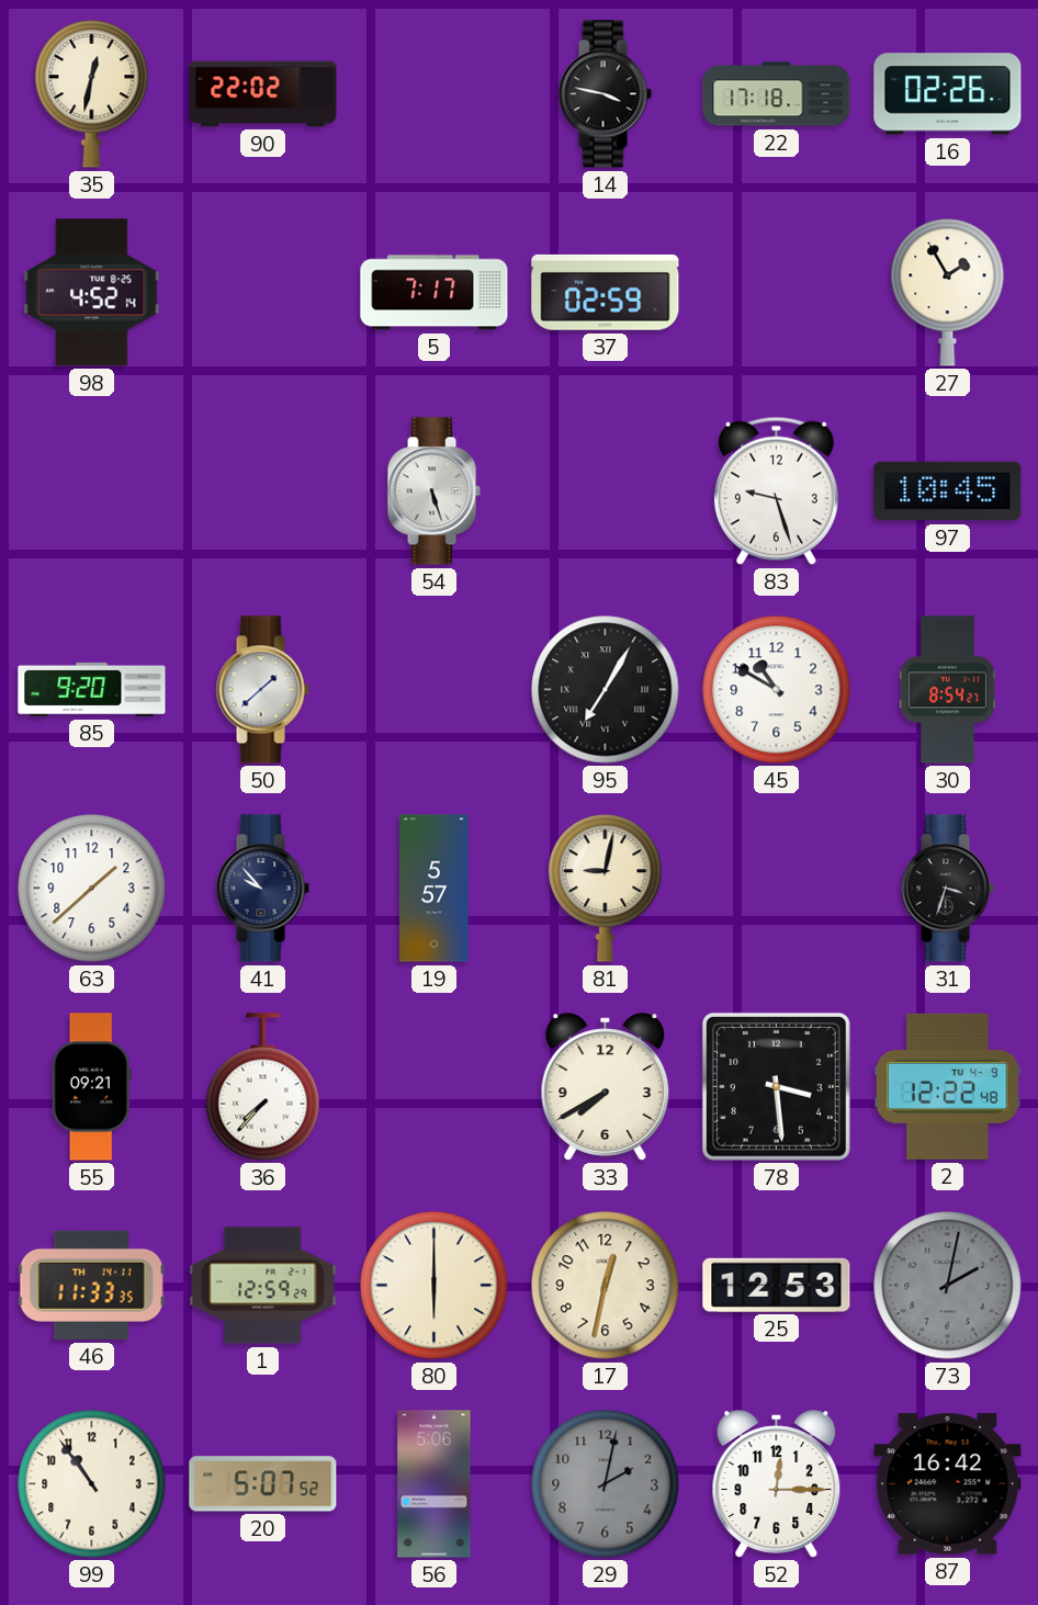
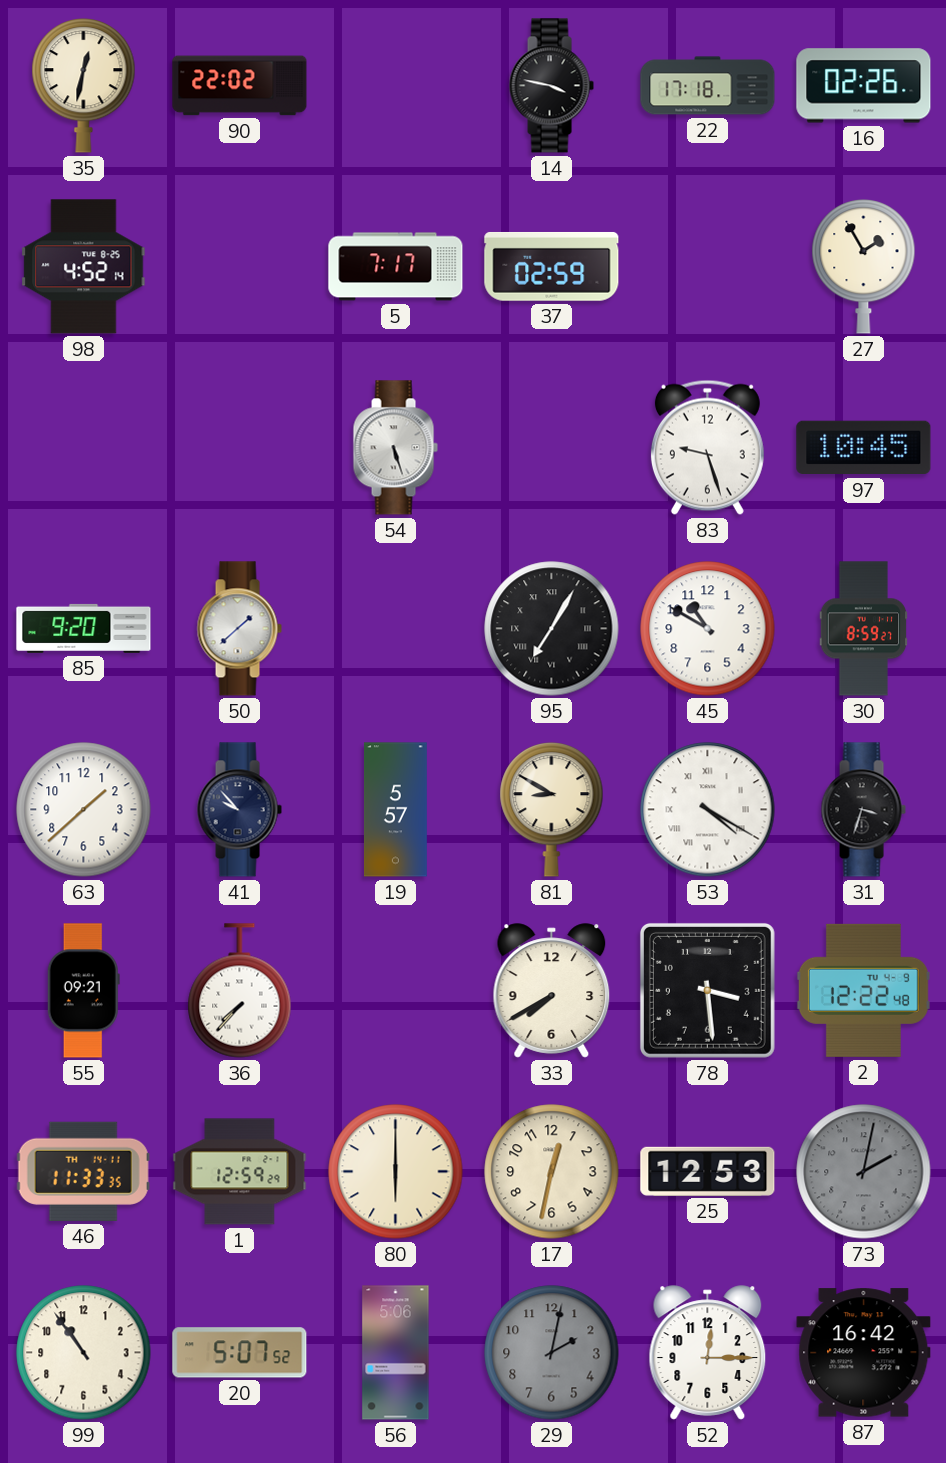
30: 8:54 -> 8:59
81: 9:02 -> 8:50
53: none -> 4:20
